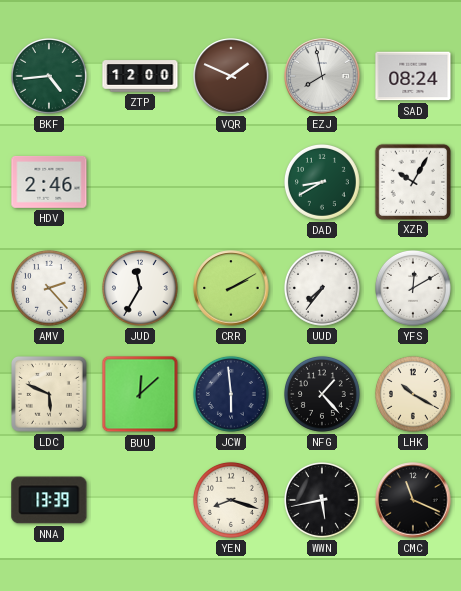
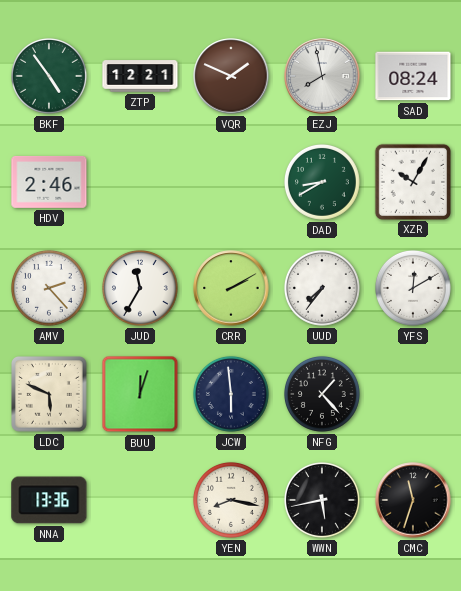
BKF: 4:44 -> 4:54
ZTP: 12:00 -> 12:21
BUU: 12:08 -> 12:03
LHK: 10:20 -> none
NNA: 13:39 -> 13:36
YEN: 8:18 -> 8:17
CMC: 11:19 -> 11:33
